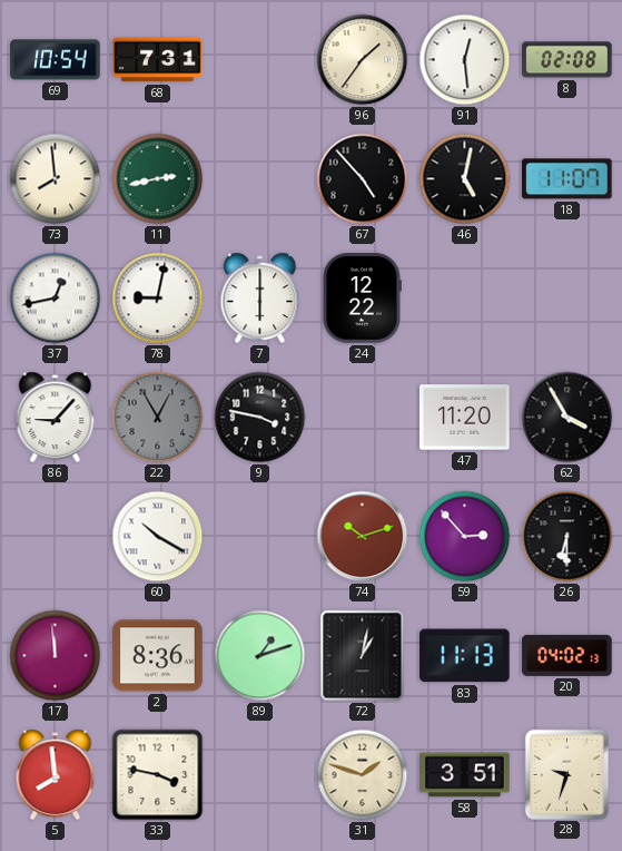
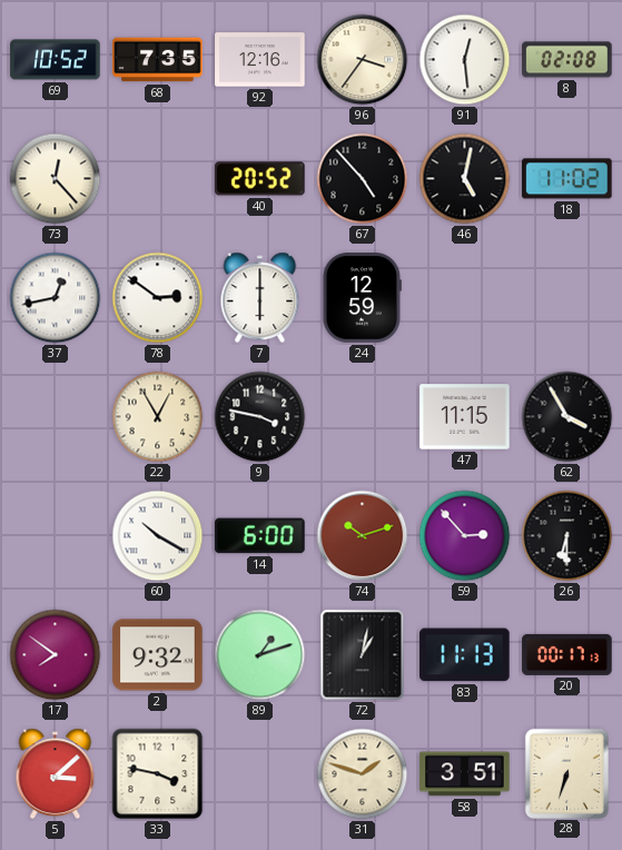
69: 10:54 -> 10:52
68: 7:31 -> 7:35
92: none -> 12:16
96: 1:36 -> 3:36
73: 7:59 -> 12:23
11: 2:43 -> none
40: none -> 20:52
18: 11:07 -> 11:02
78: 9:02 -> 2:51
24: 12:22 -> 12:59
86: 9:07 -> none
22 dial: grey -> cream
47: 11:20 -> 11:15
14: none -> 6:00
17: 11:59 -> 7:51
2: 8:36 -> 9:32
20: 04:02 -> 00:17
5: 7:59 -> 3:08
28: 9:33 -> 6:33
